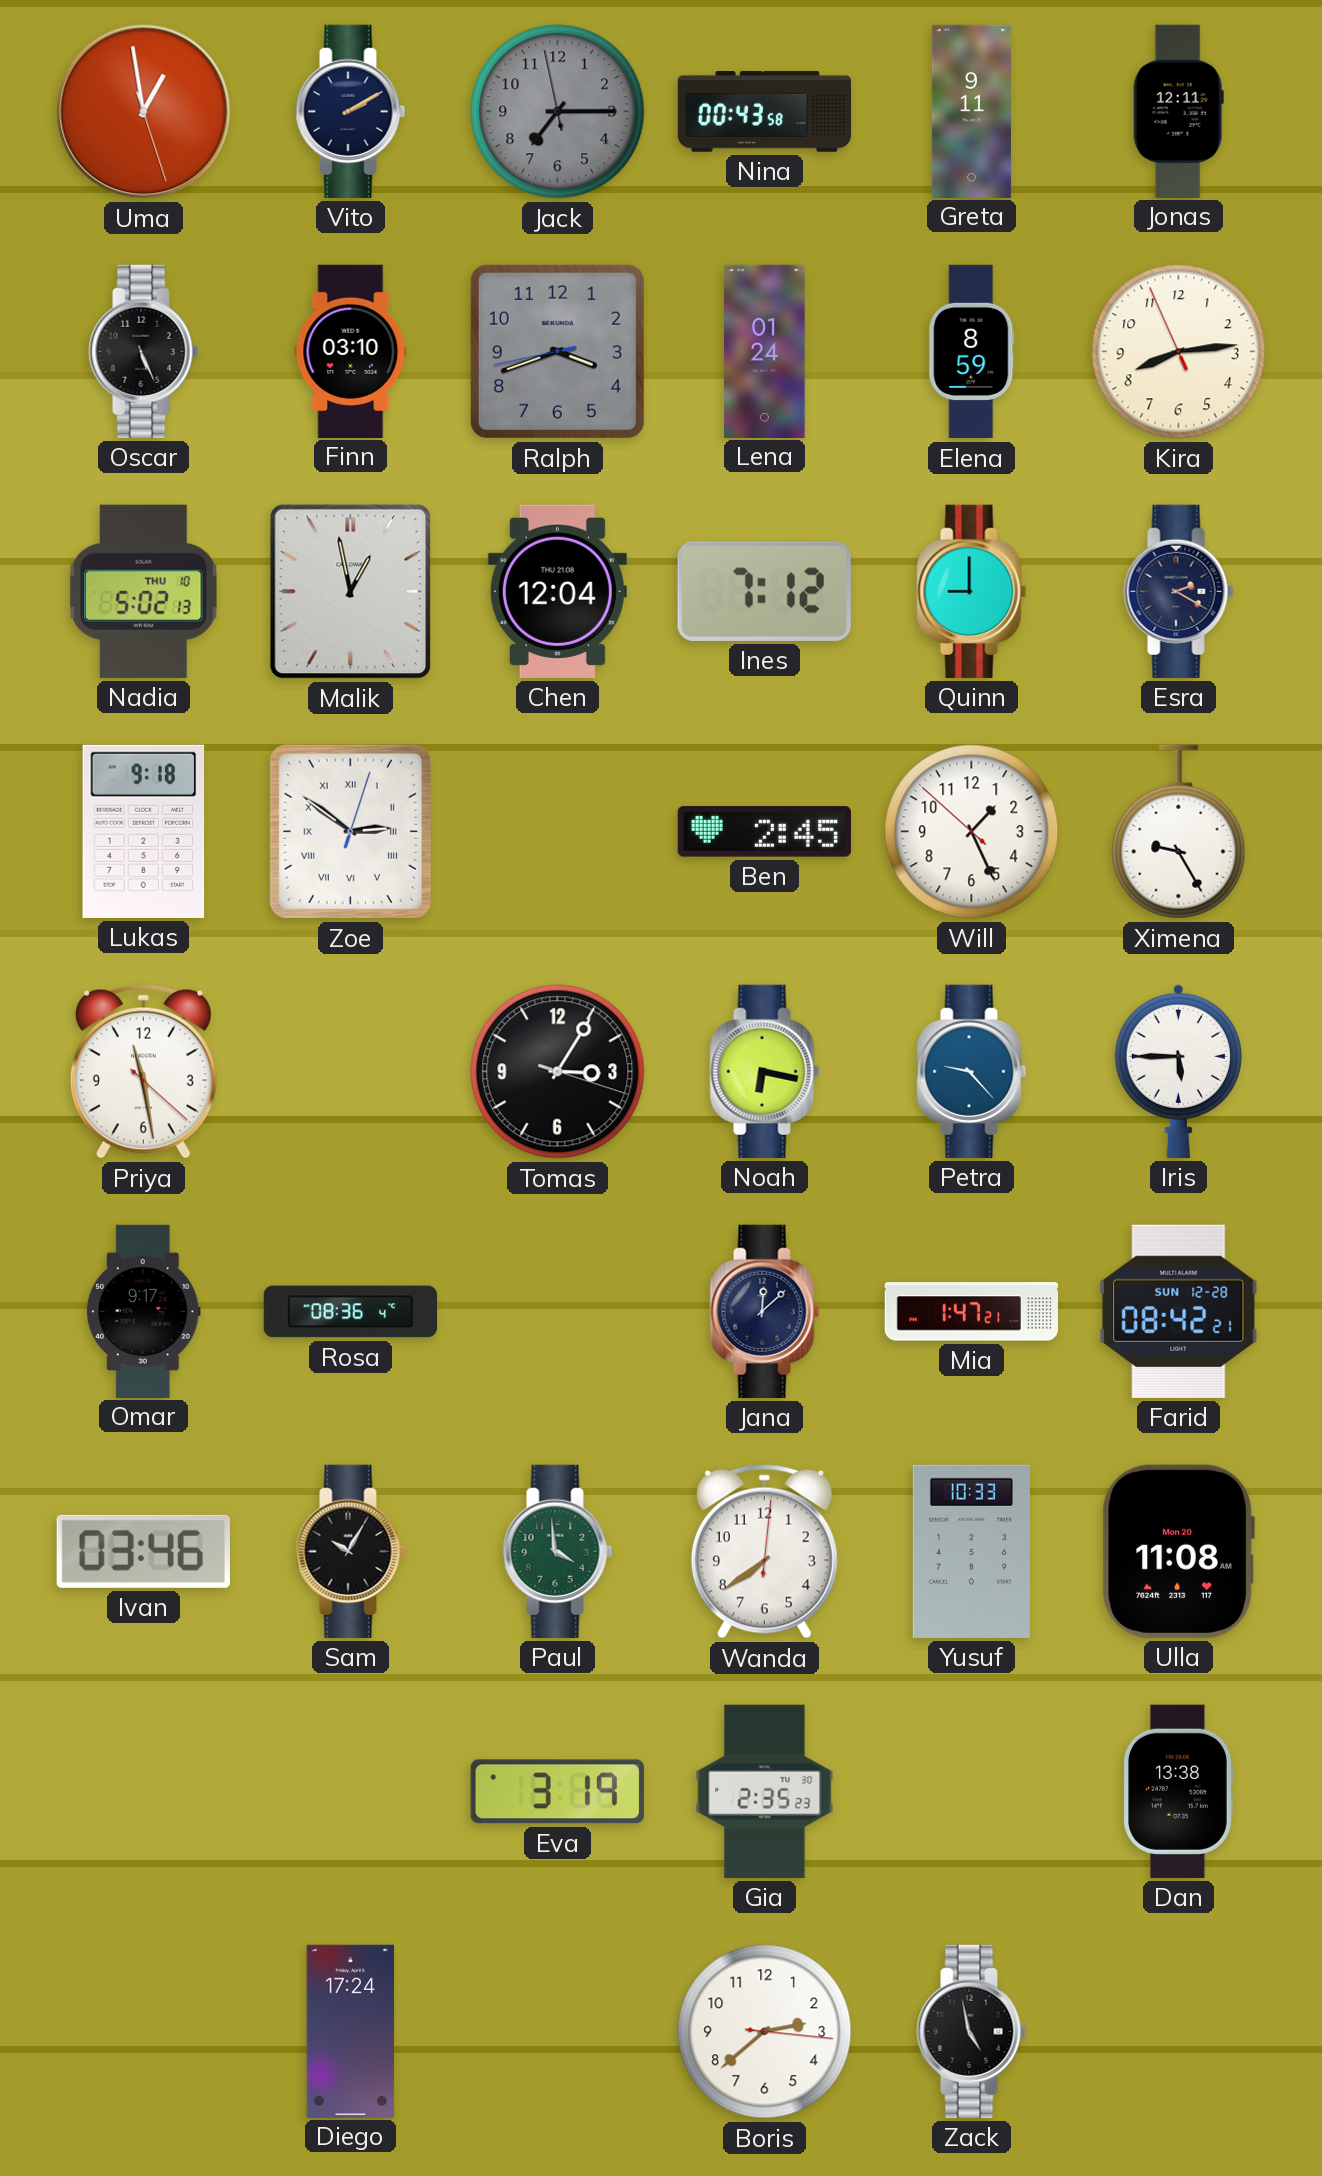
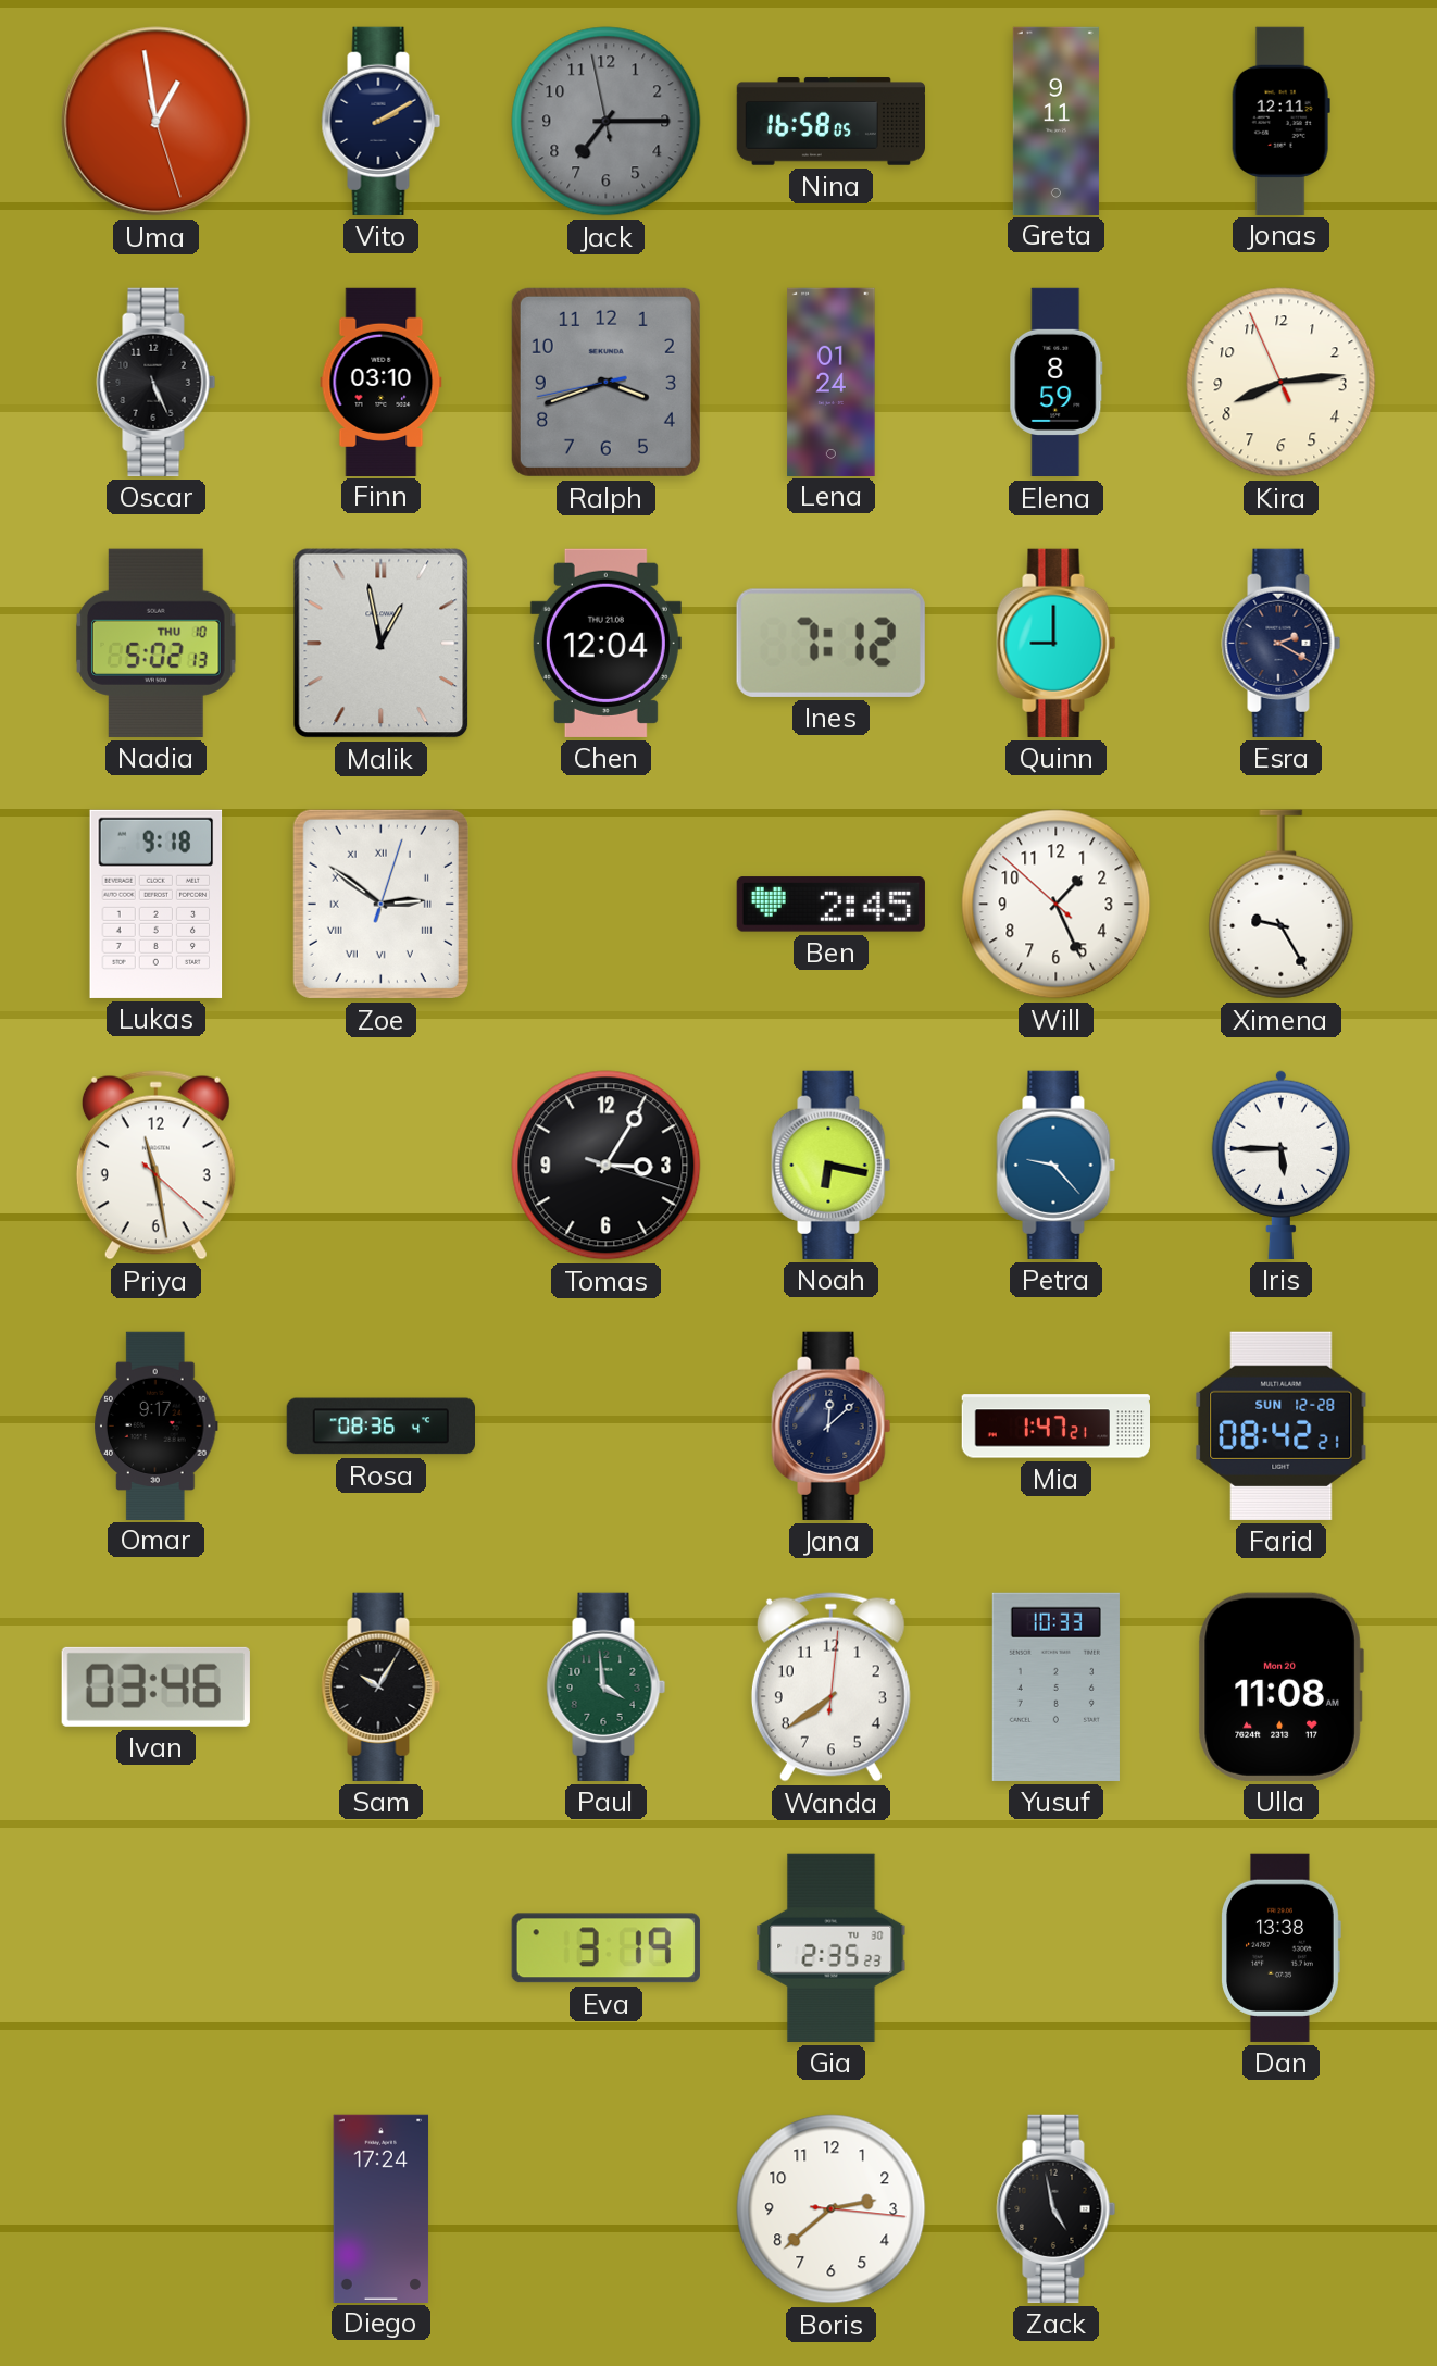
Nina: 00:43 -> 16:58
